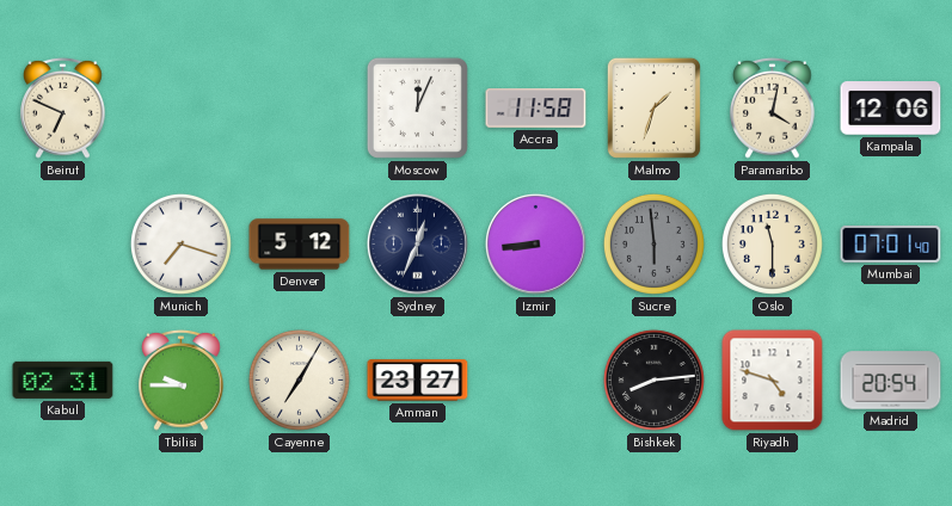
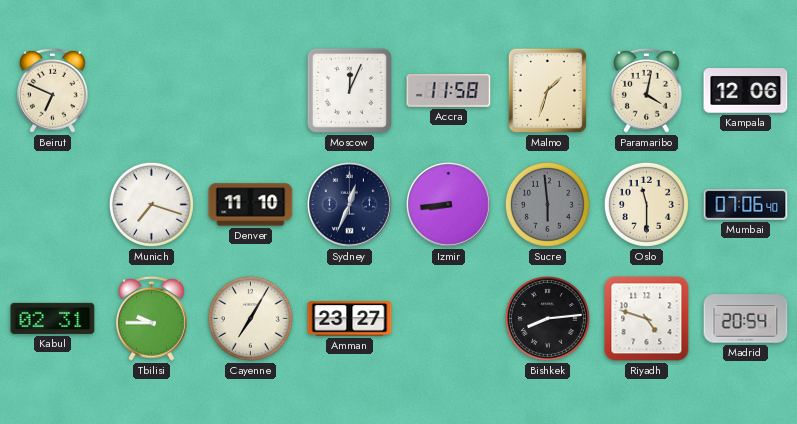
Denver: 5:12 -> 11:10
Mumbai: 07:01 -> 07:06
